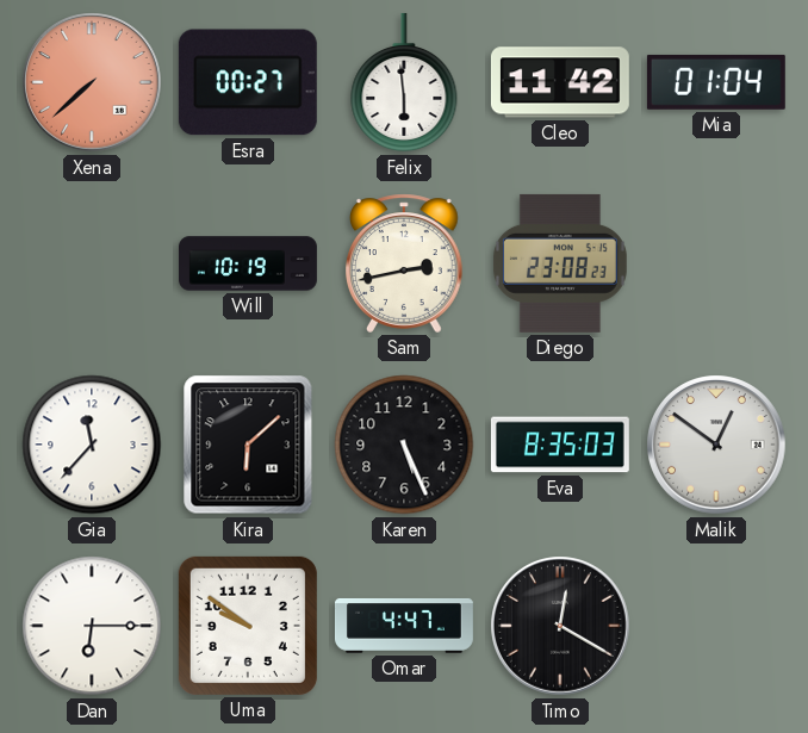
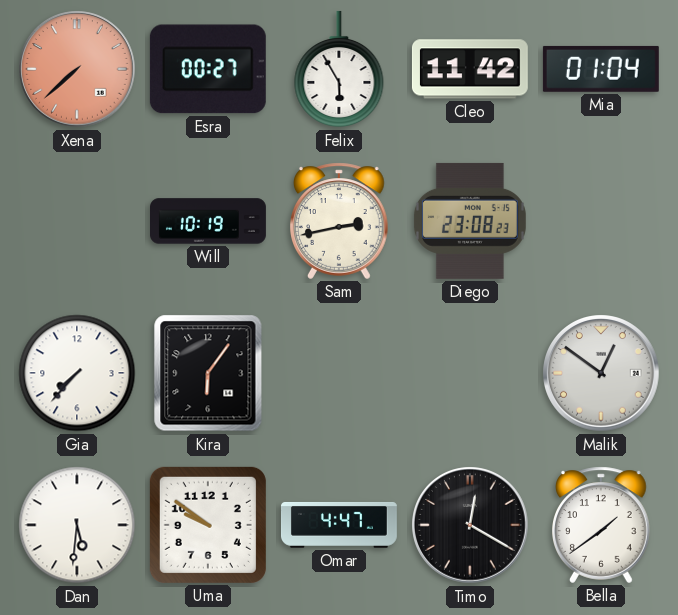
Felix: 5:59 -> 5:55
Gia: 11:37 -> 7:37
Kira: 6:08 -> 6:06
Karen: 5:26 -> none
Eva: 8:35 -> none
Dan: 6:15 -> 5:31
Bella: none -> 1:39
